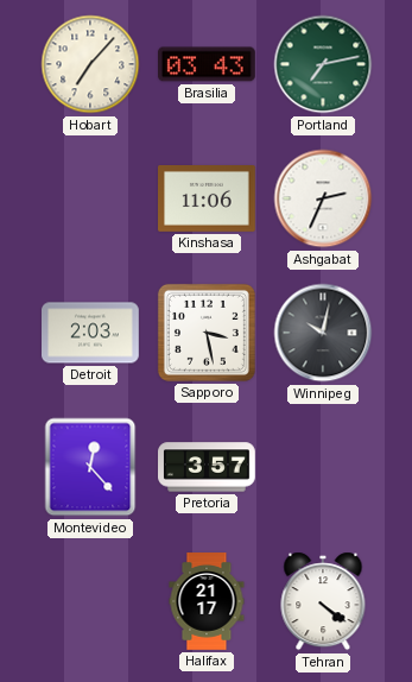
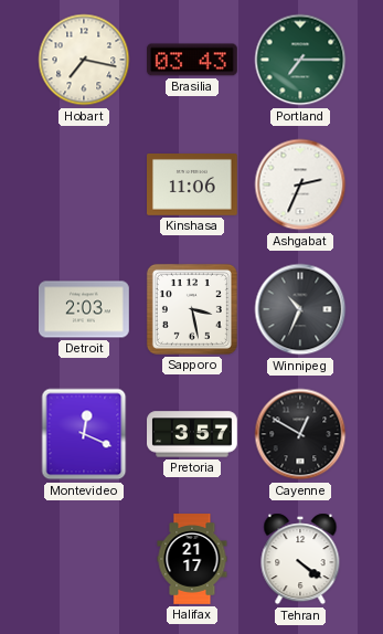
Hobart: 7:07 -> 7:17
Portland: 7:13 -> 7:15
Winnipeg: 10:02 -> 10:34
Montevideo: 12:23 -> 12:19
Cayenne: none -> 12:50
